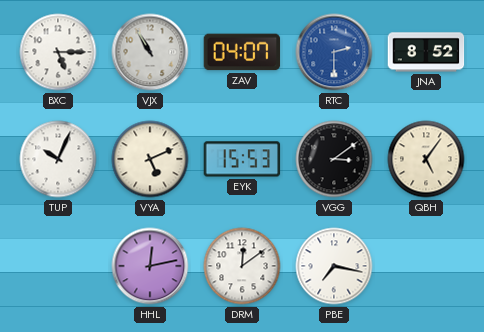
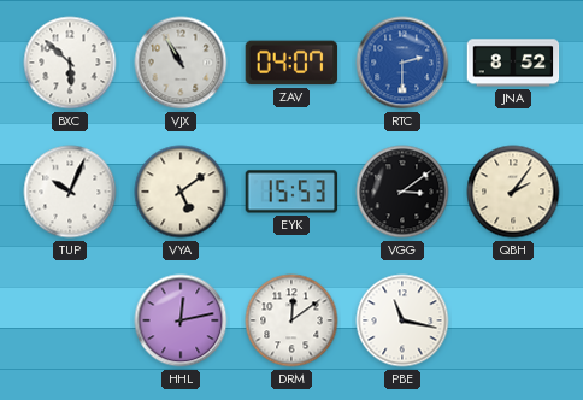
BXC: 5:15 -> 5:52
VYA: 5:11 -> 5:09
QBH: 5:06 -> 2:06
PBE: 7:17 -> 11:17
